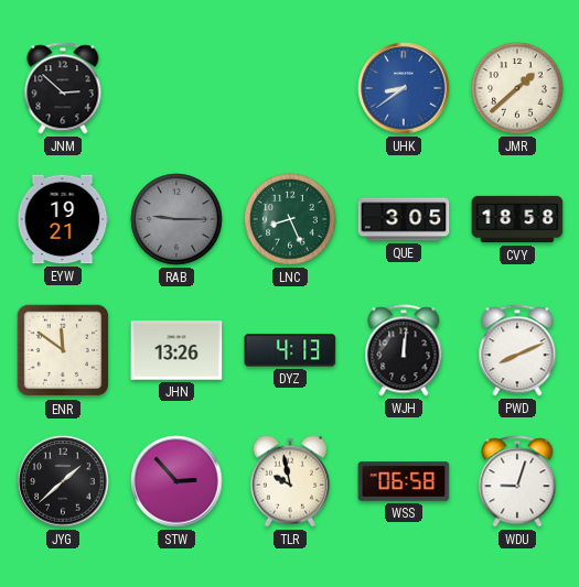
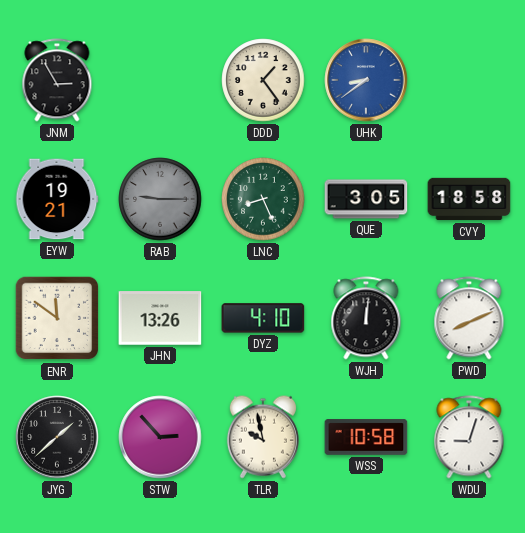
JNM: 2:52 -> 2:55
DDD: none -> 1:24
JMR: 1:38 -> none
DYZ: 4:13 -> 4:10
WSS: 06:58 -> 10:58
